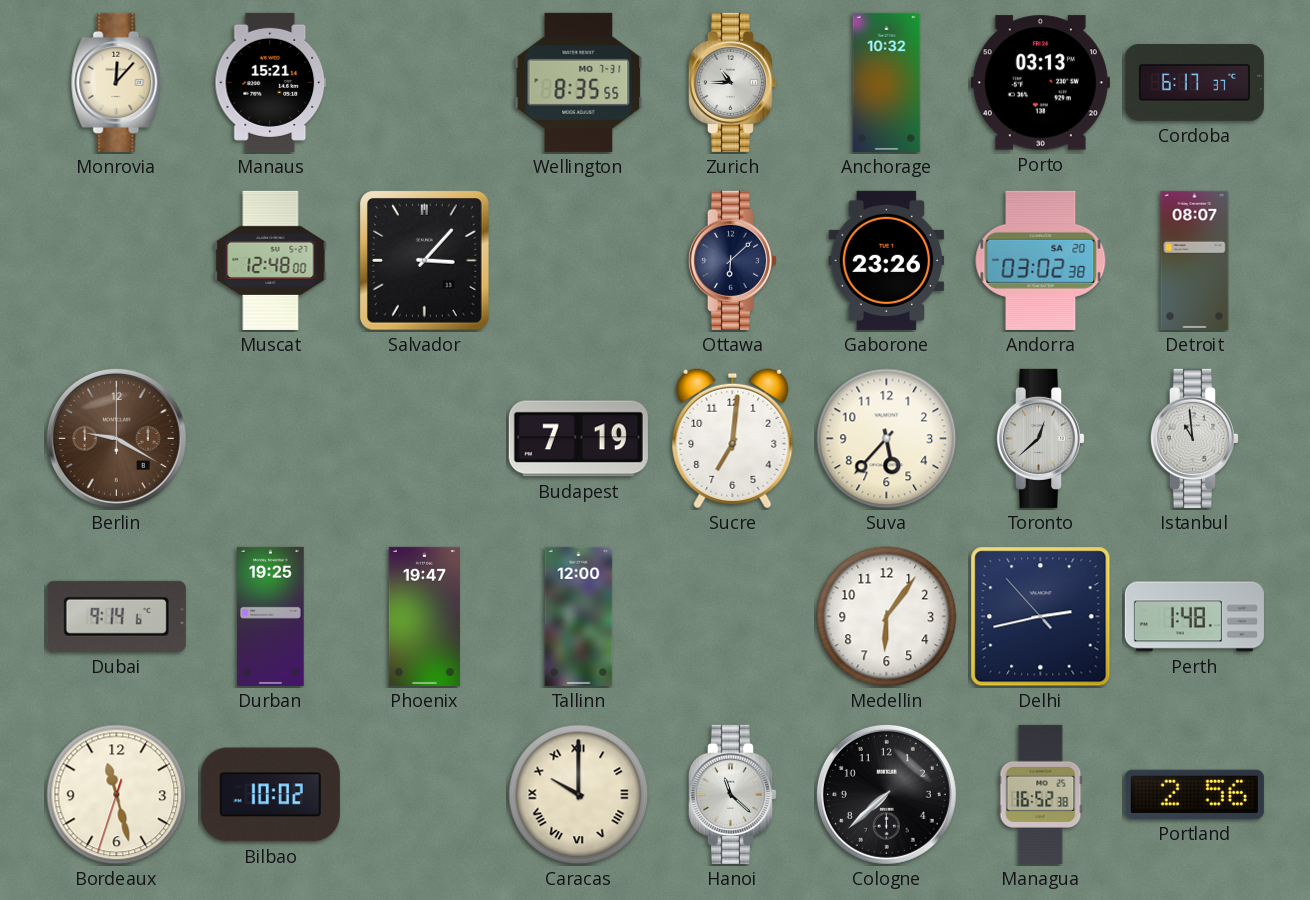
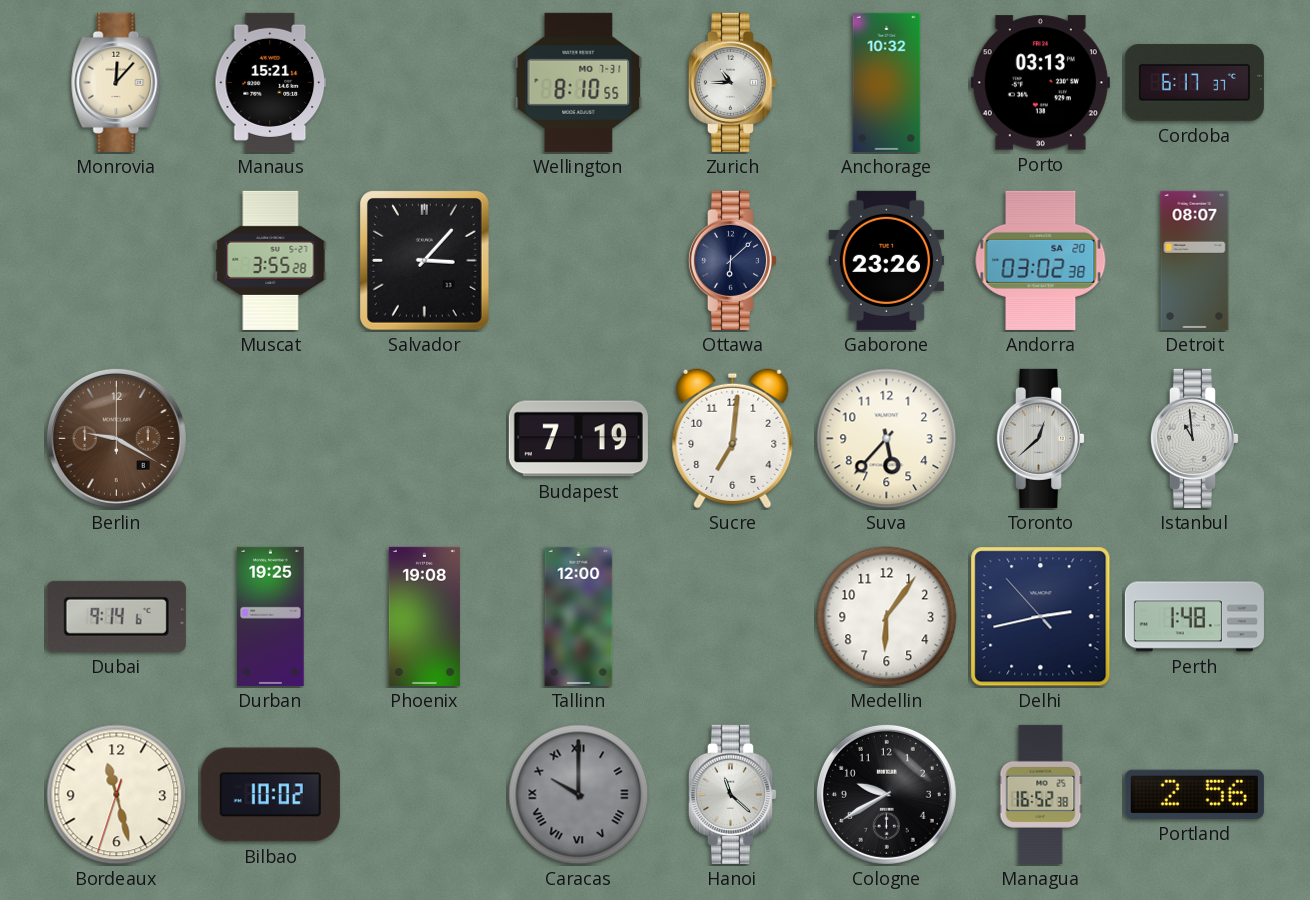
Wellington: 8:35 -> 8:10
Muscat: 12:48 -> 3:55
Phoenix: 19:47 -> 19:08
Caracas dial: cream -> grey
Cologne: 7:38 -> 9:40
